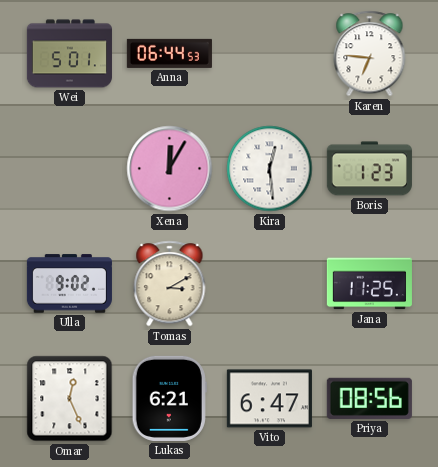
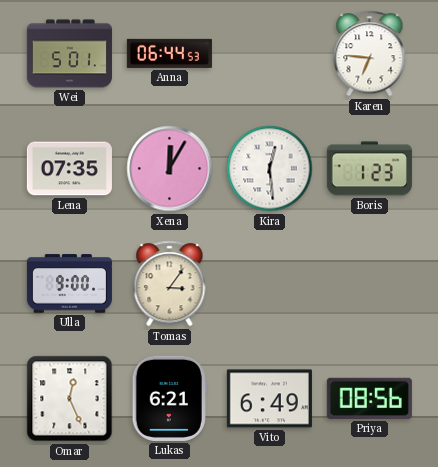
Lena: none -> 07:35
Ulla: 9:02 -> 9:00
Tomas: 3:10 -> 3:06
Jana: 11:25 -> none
Vito: 6:47 -> 6:49
